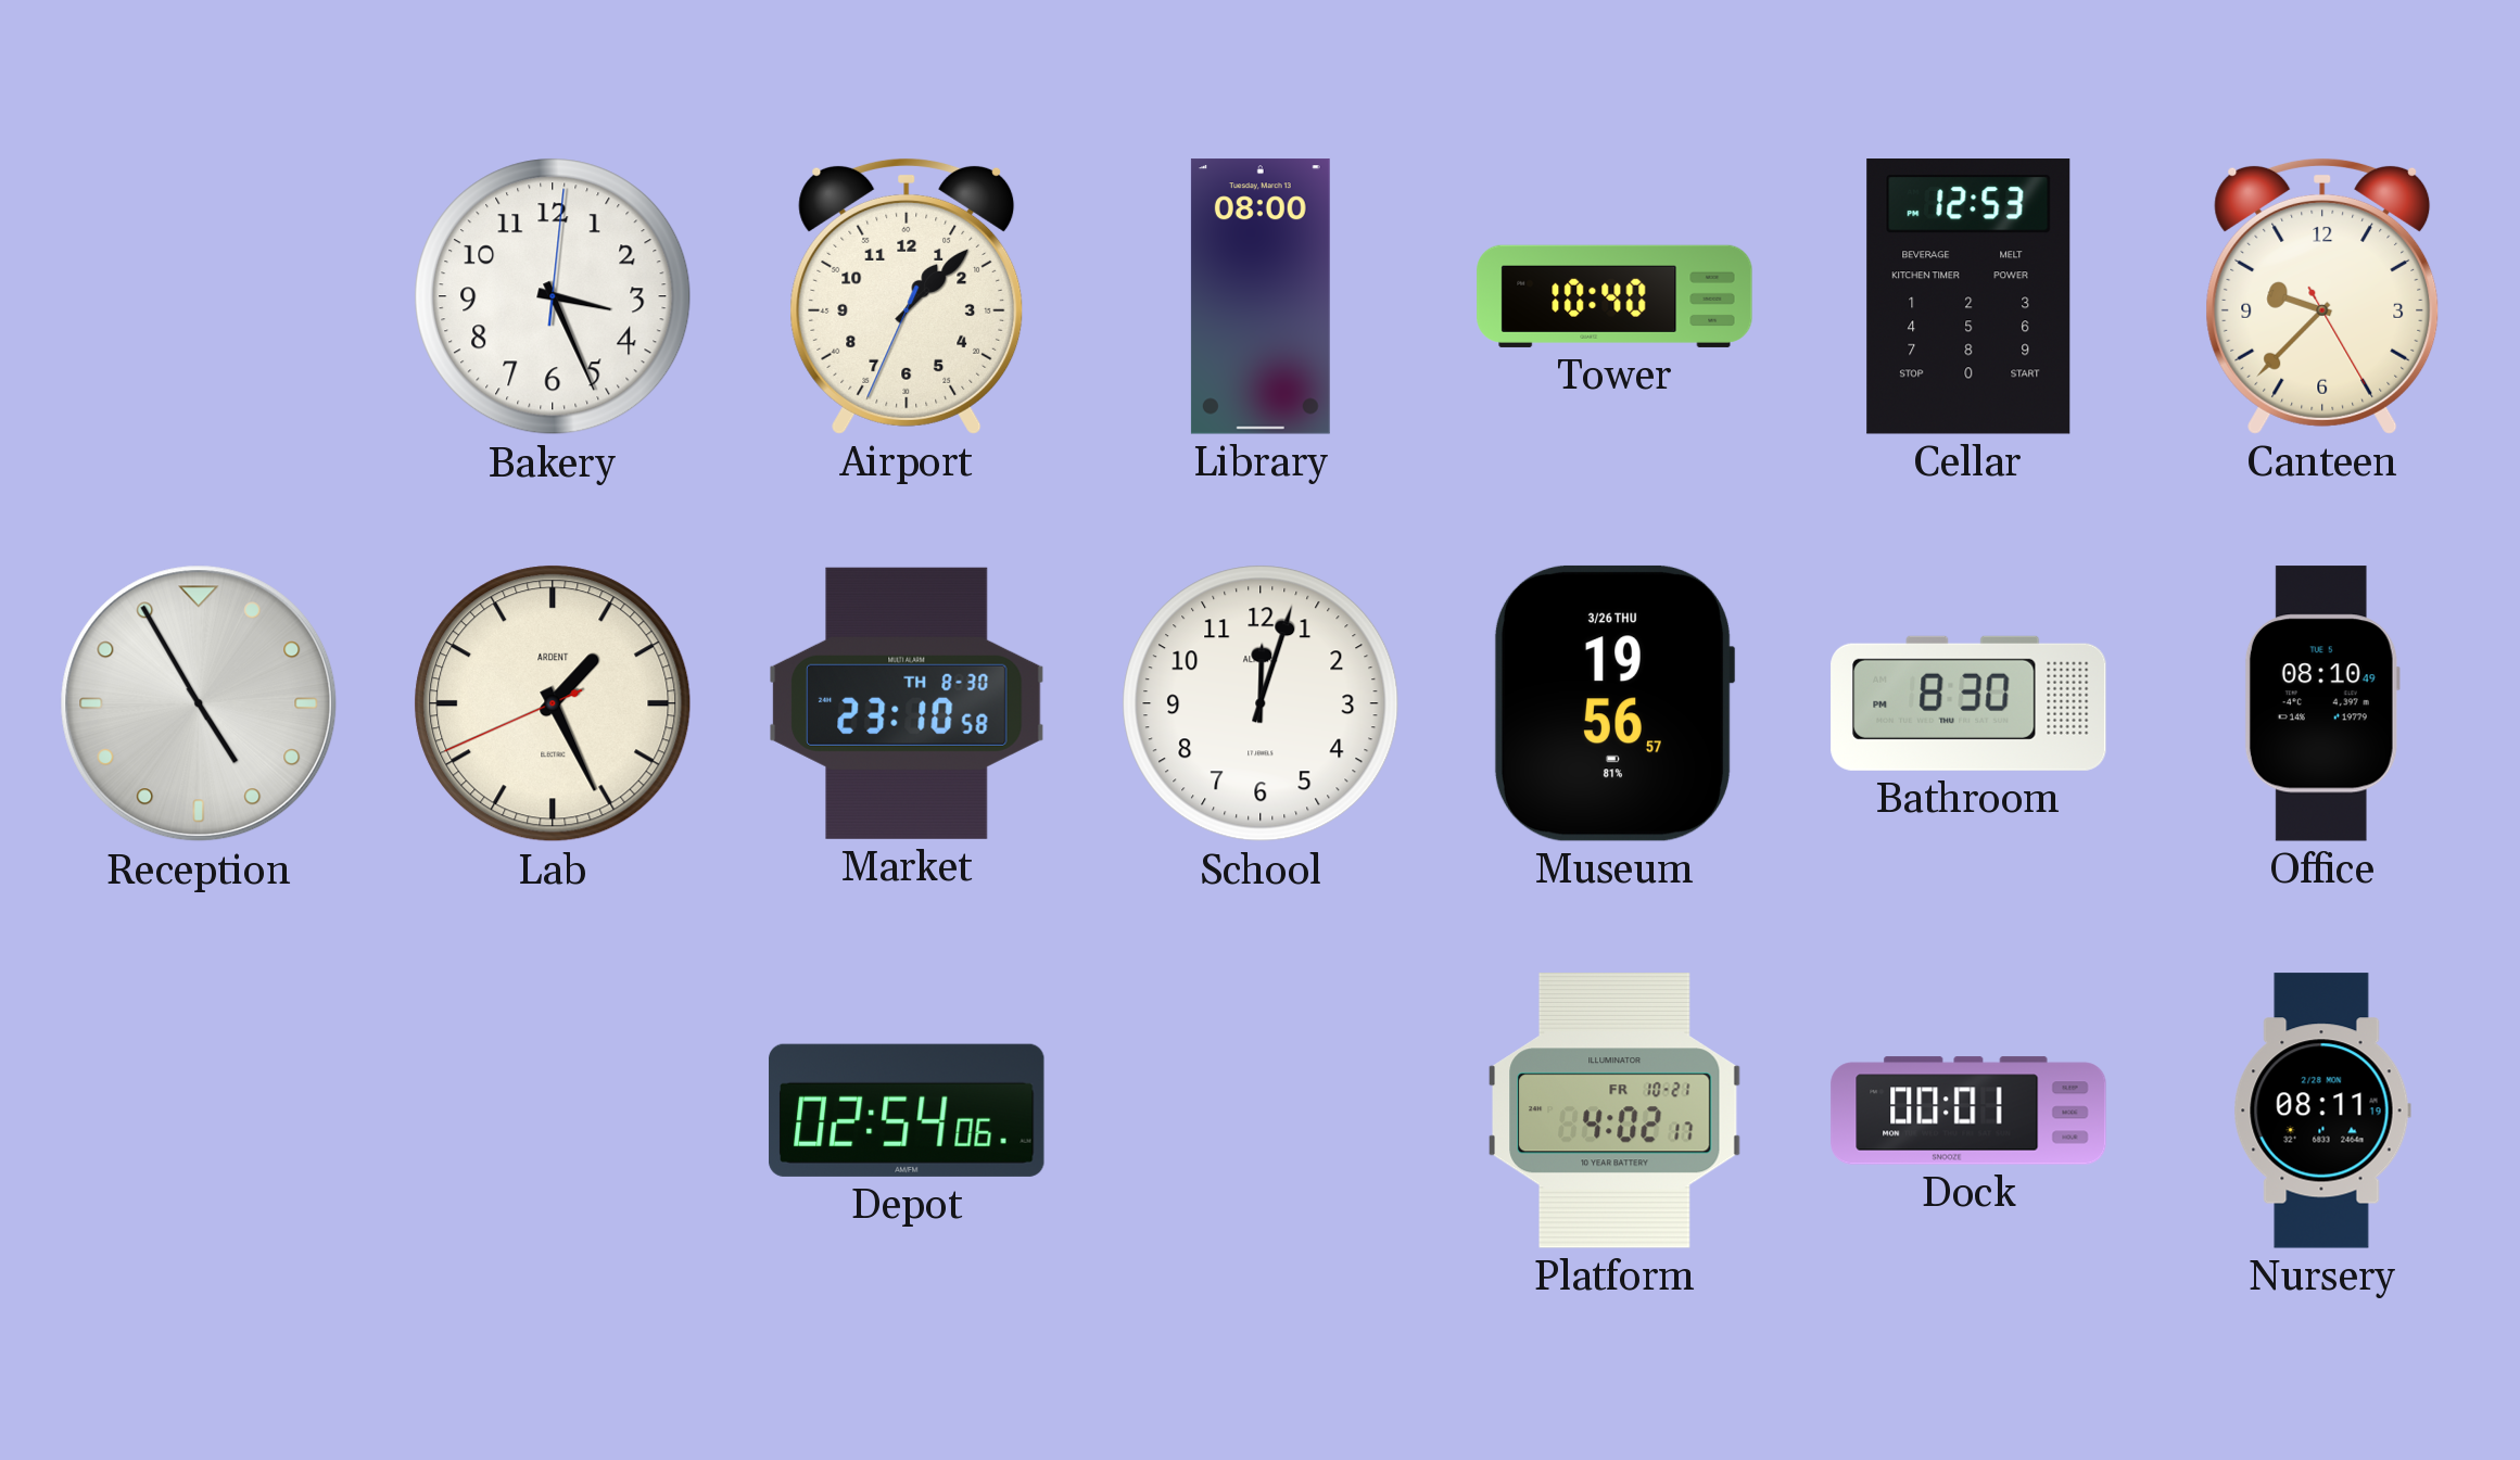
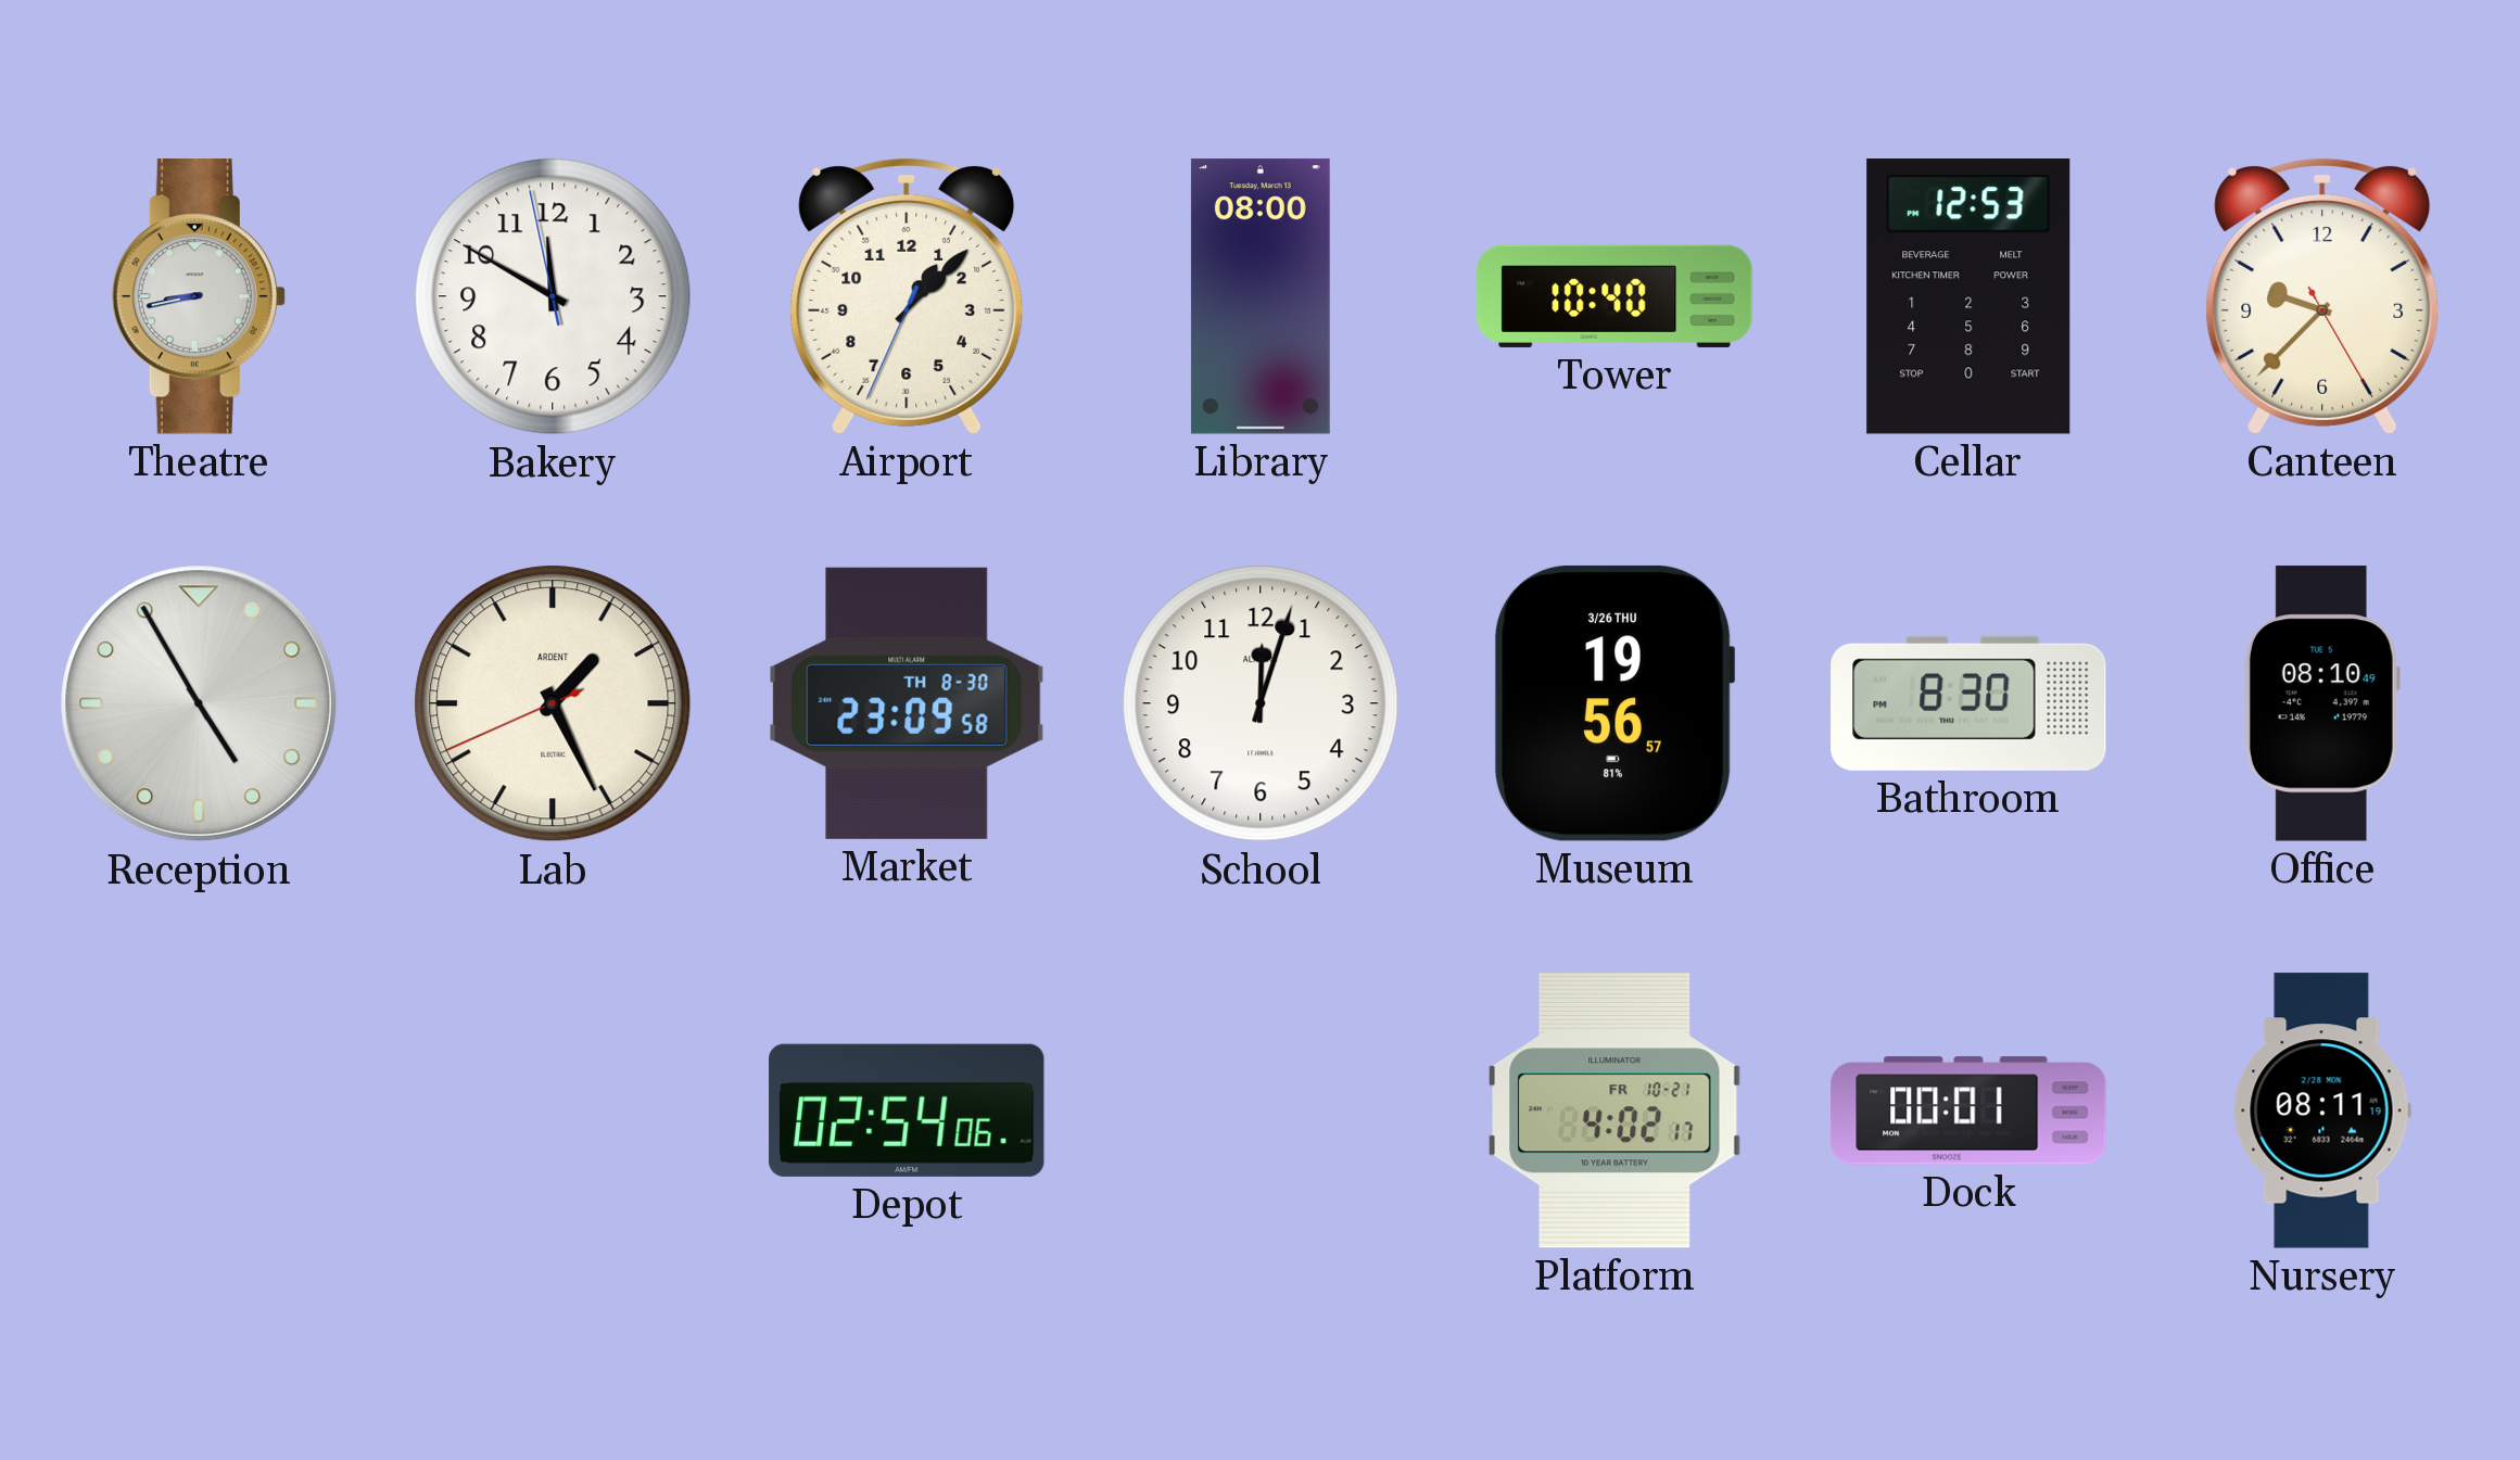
Theatre: none -> 8:43
Bakery: 3:26 -> 11:49
Market: 23:10 -> 23:09
